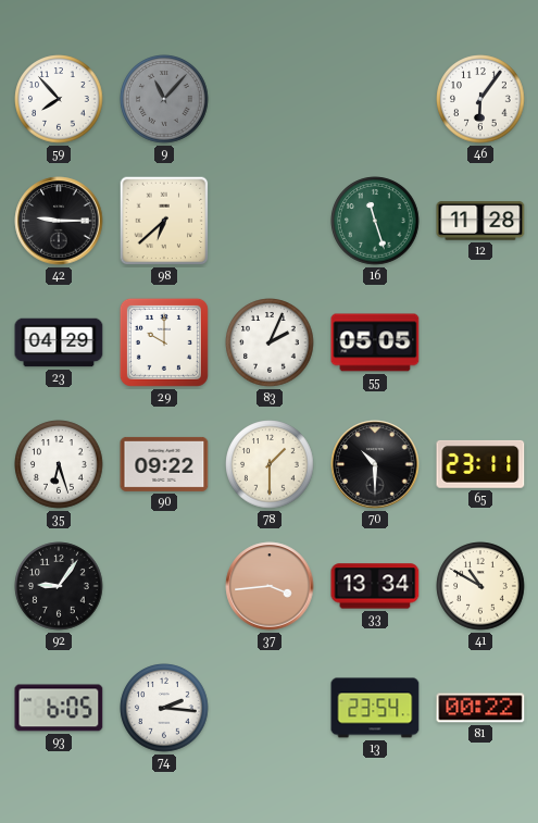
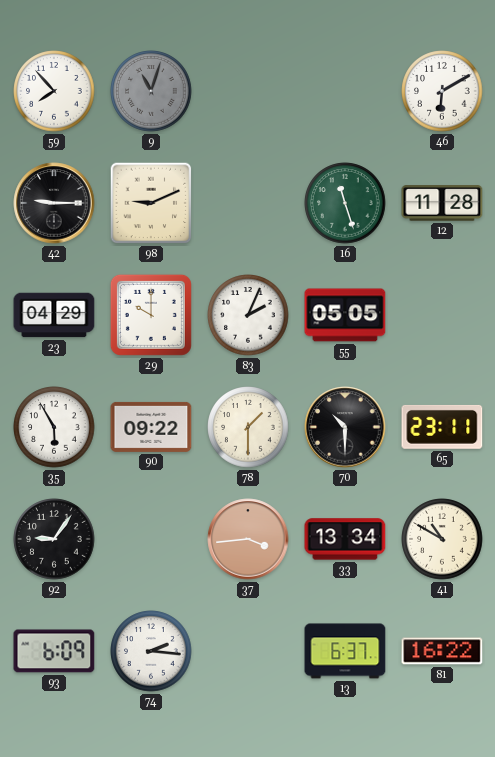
9: 11:07 -> 11:03
46: 6:06 -> 6:10
98: 6:38 -> 9:11
35: 6:27 -> 5:55
93: 6:05 -> 6:09
13: 23:54 -> 6:37
81: 00:22 -> 16:22
